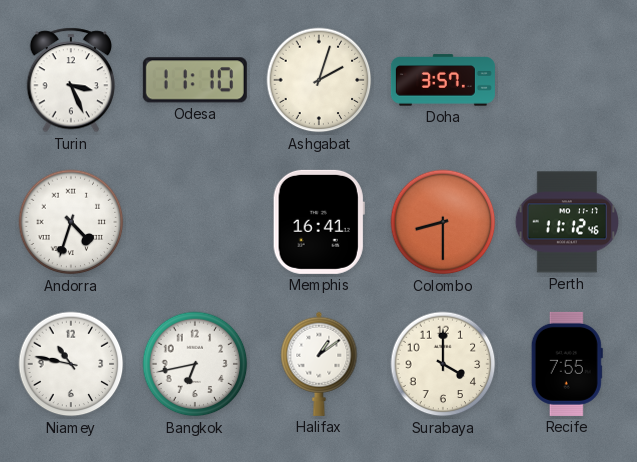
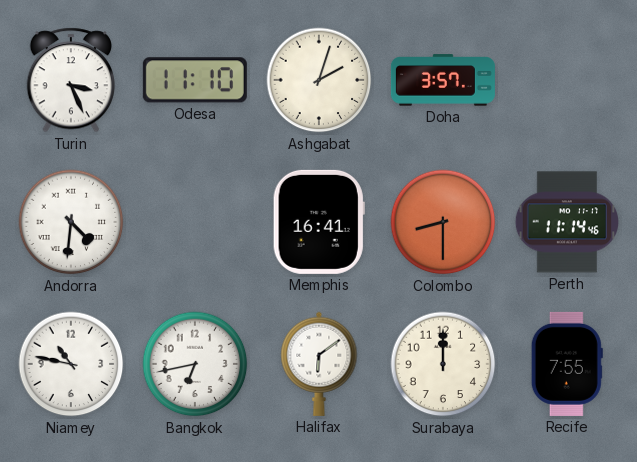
Andorra: 4:33 -> 4:31
Perth: 11:12 -> 11:14
Halifax: 1:09 -> 6:09
Surabaya: 4:00 -> 12:00
